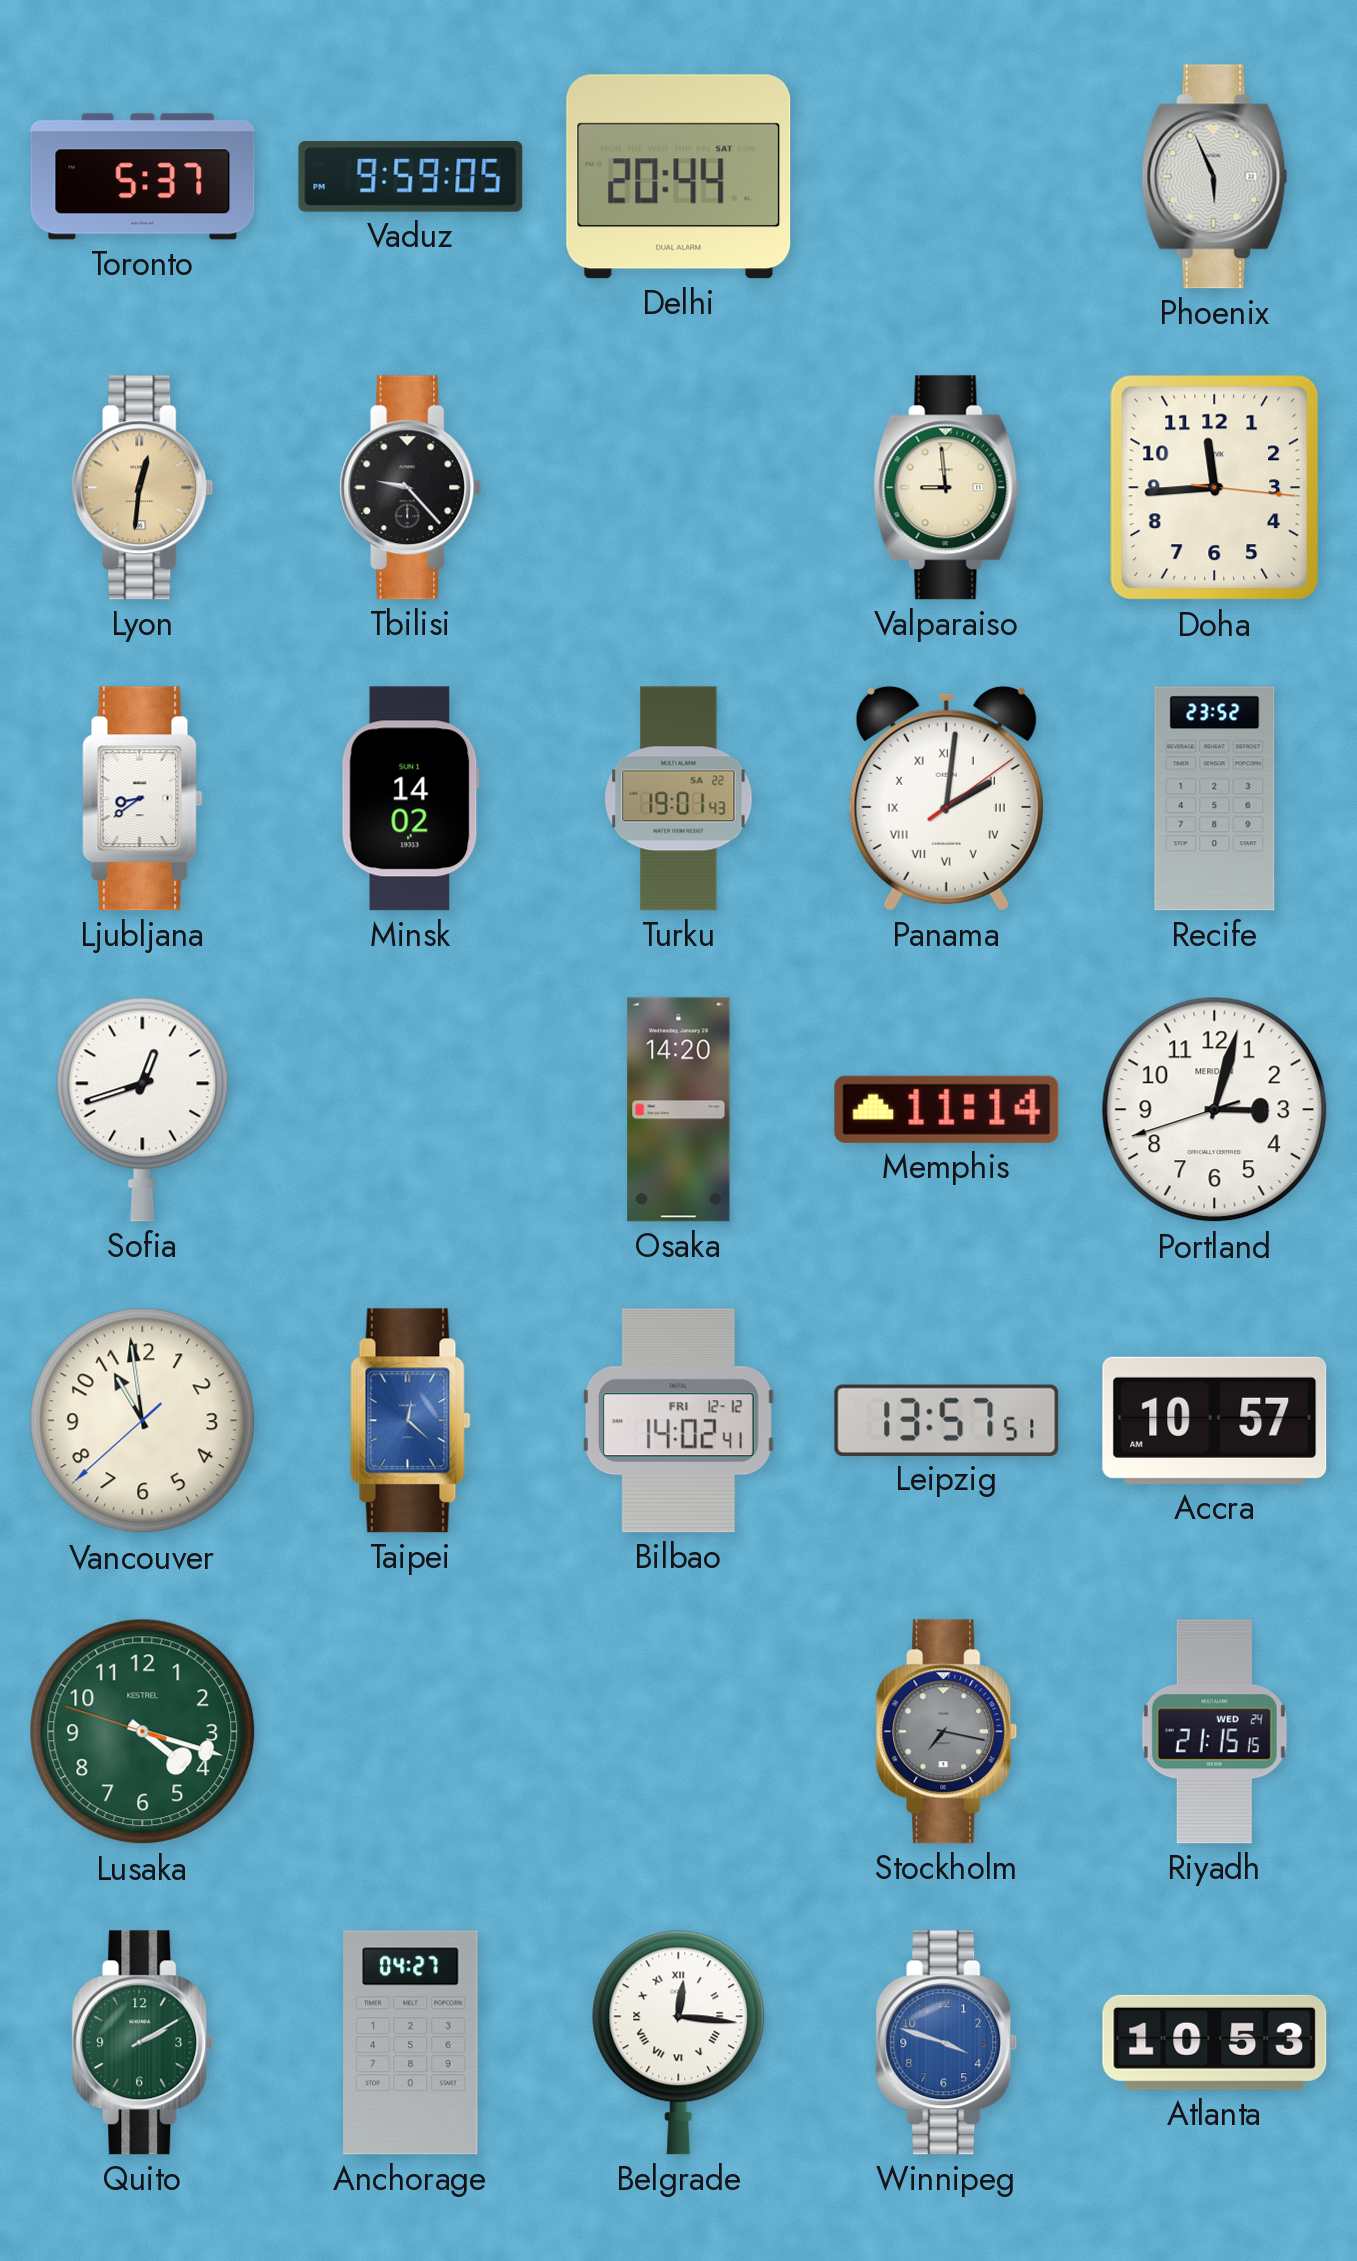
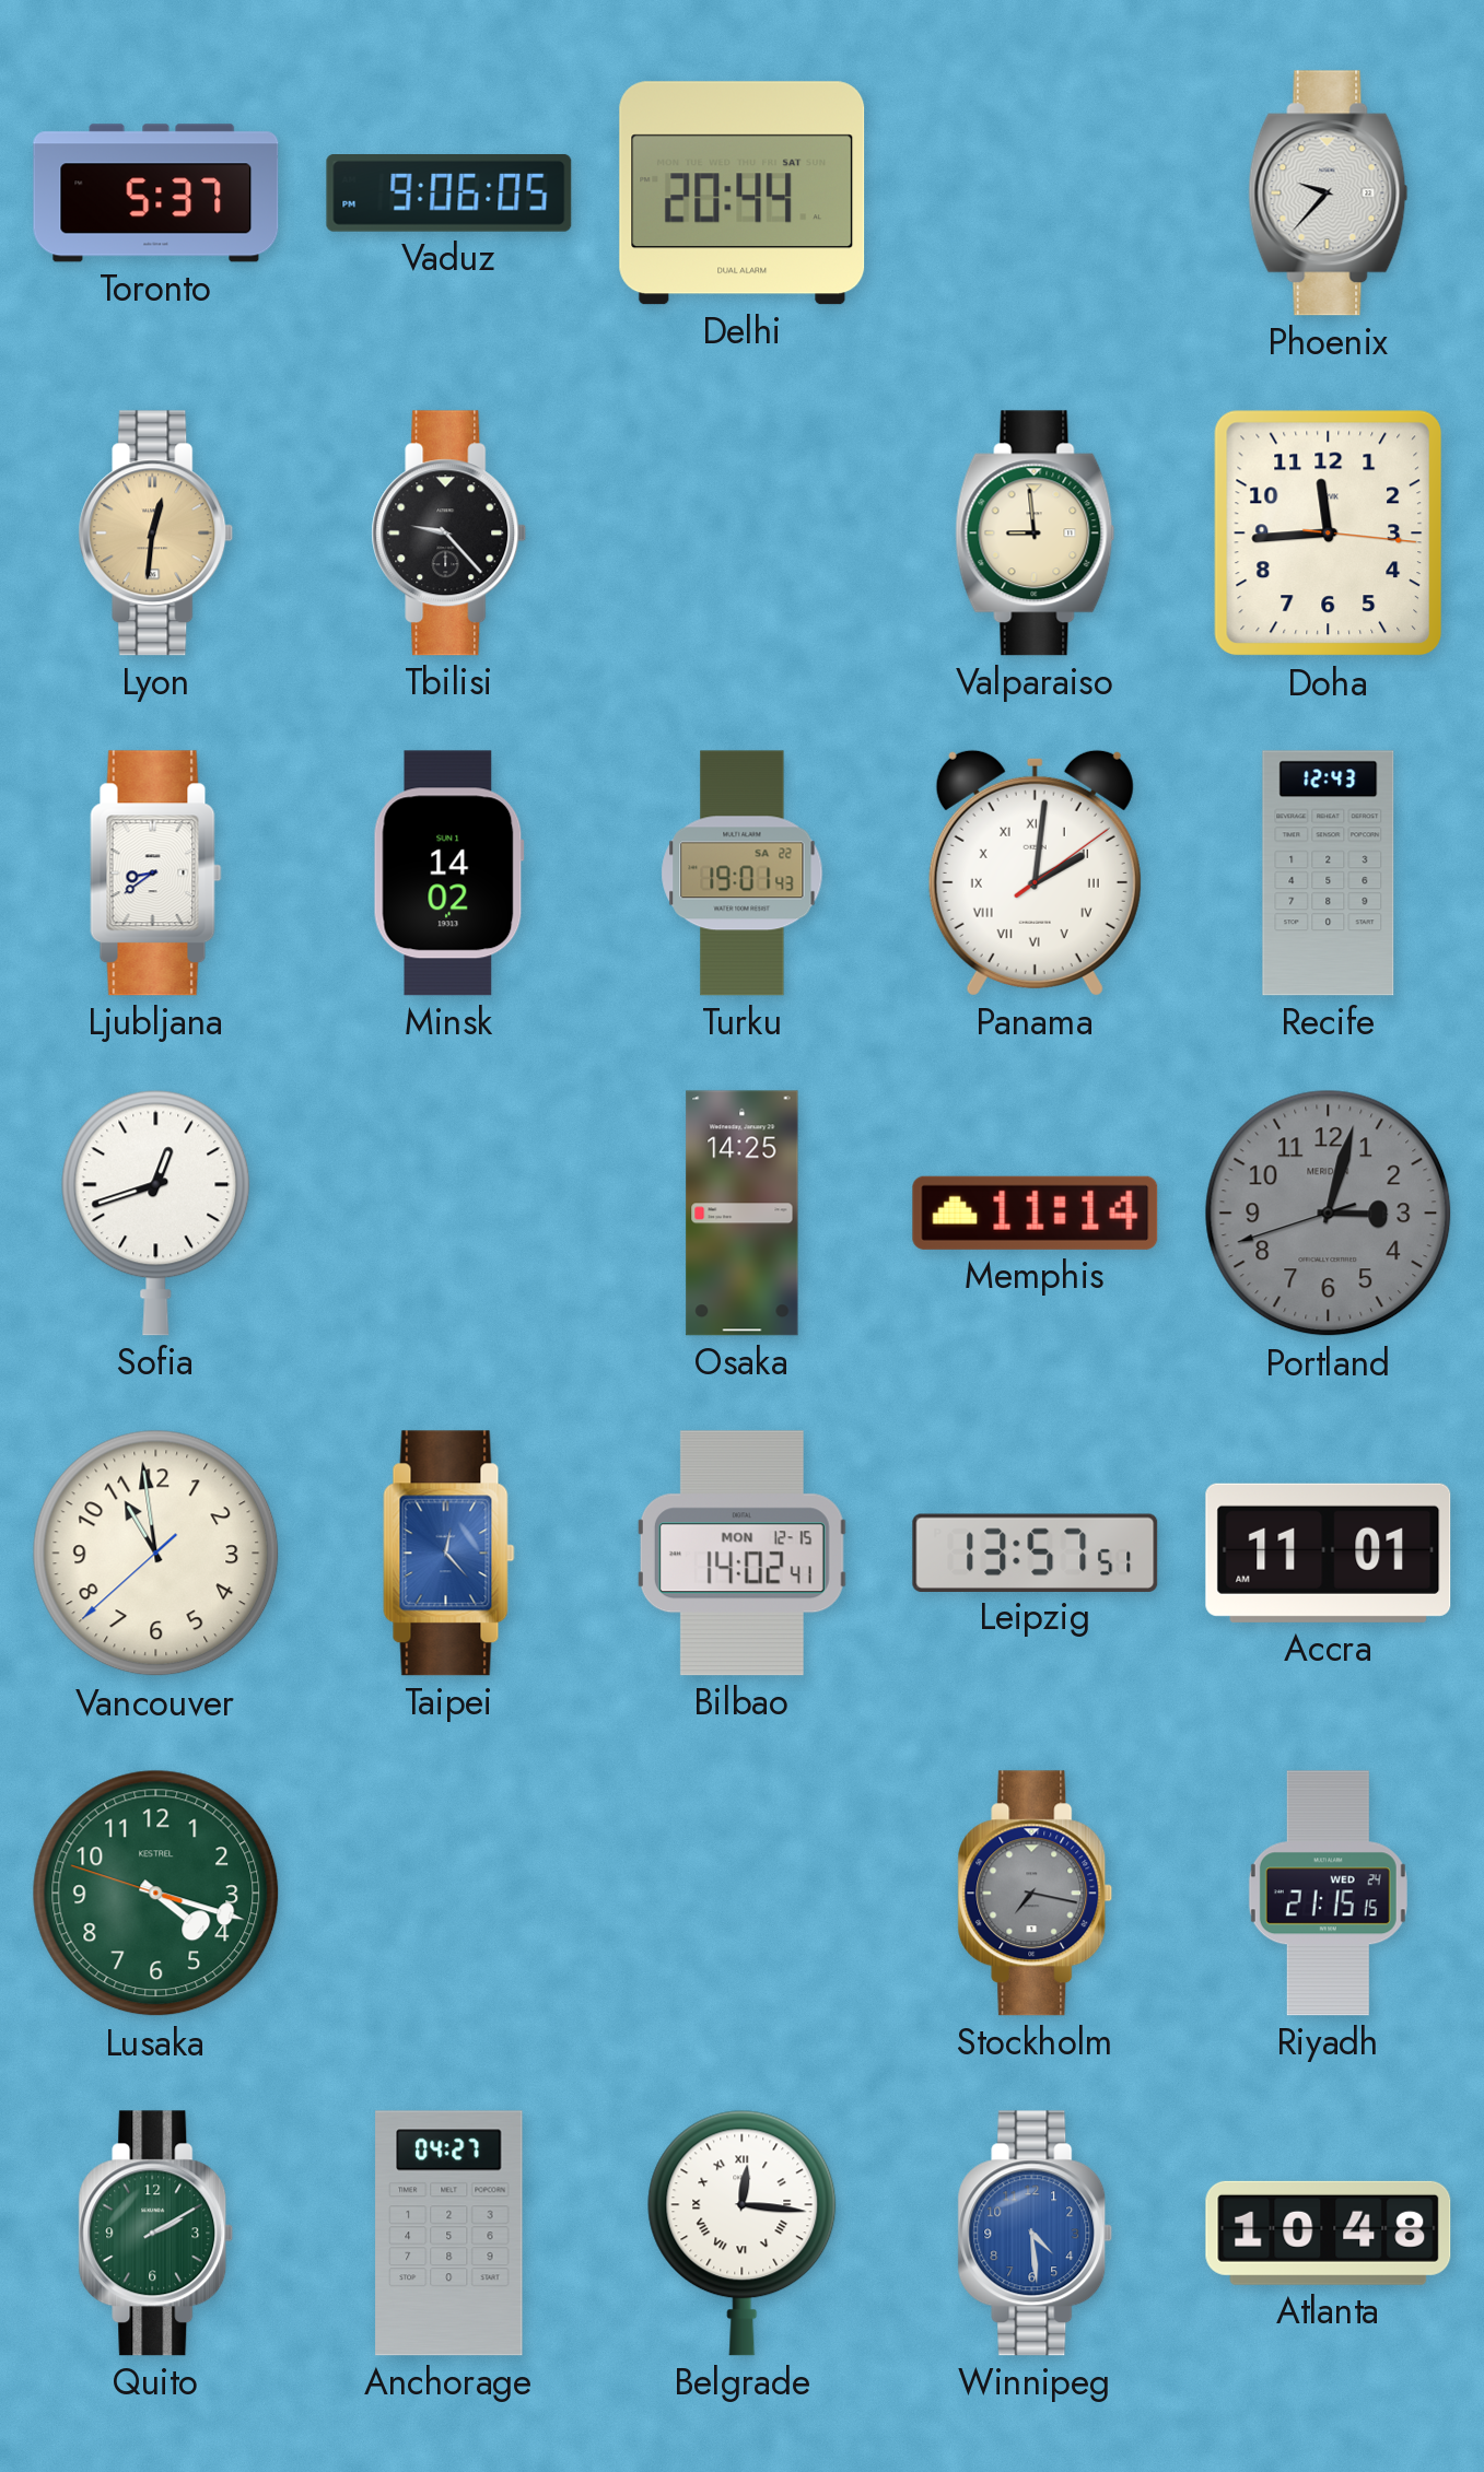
Vaduz: 9:59 -> 9:06
Phoenix: 5:56 -> 9:37
Recife: 23:52 -> 12:43
Osaka: 14:20 -> 14:25
Portland dial: white -> grey
Taipei: 12:22 -> 12:23
Bilbao date: FRI 12-12 -> MON 12-15
Accra: 10:57 -> 11:01
Winnipeg: 3:48 -> 4:29
Atlanta: 10:53 -> 10:48
